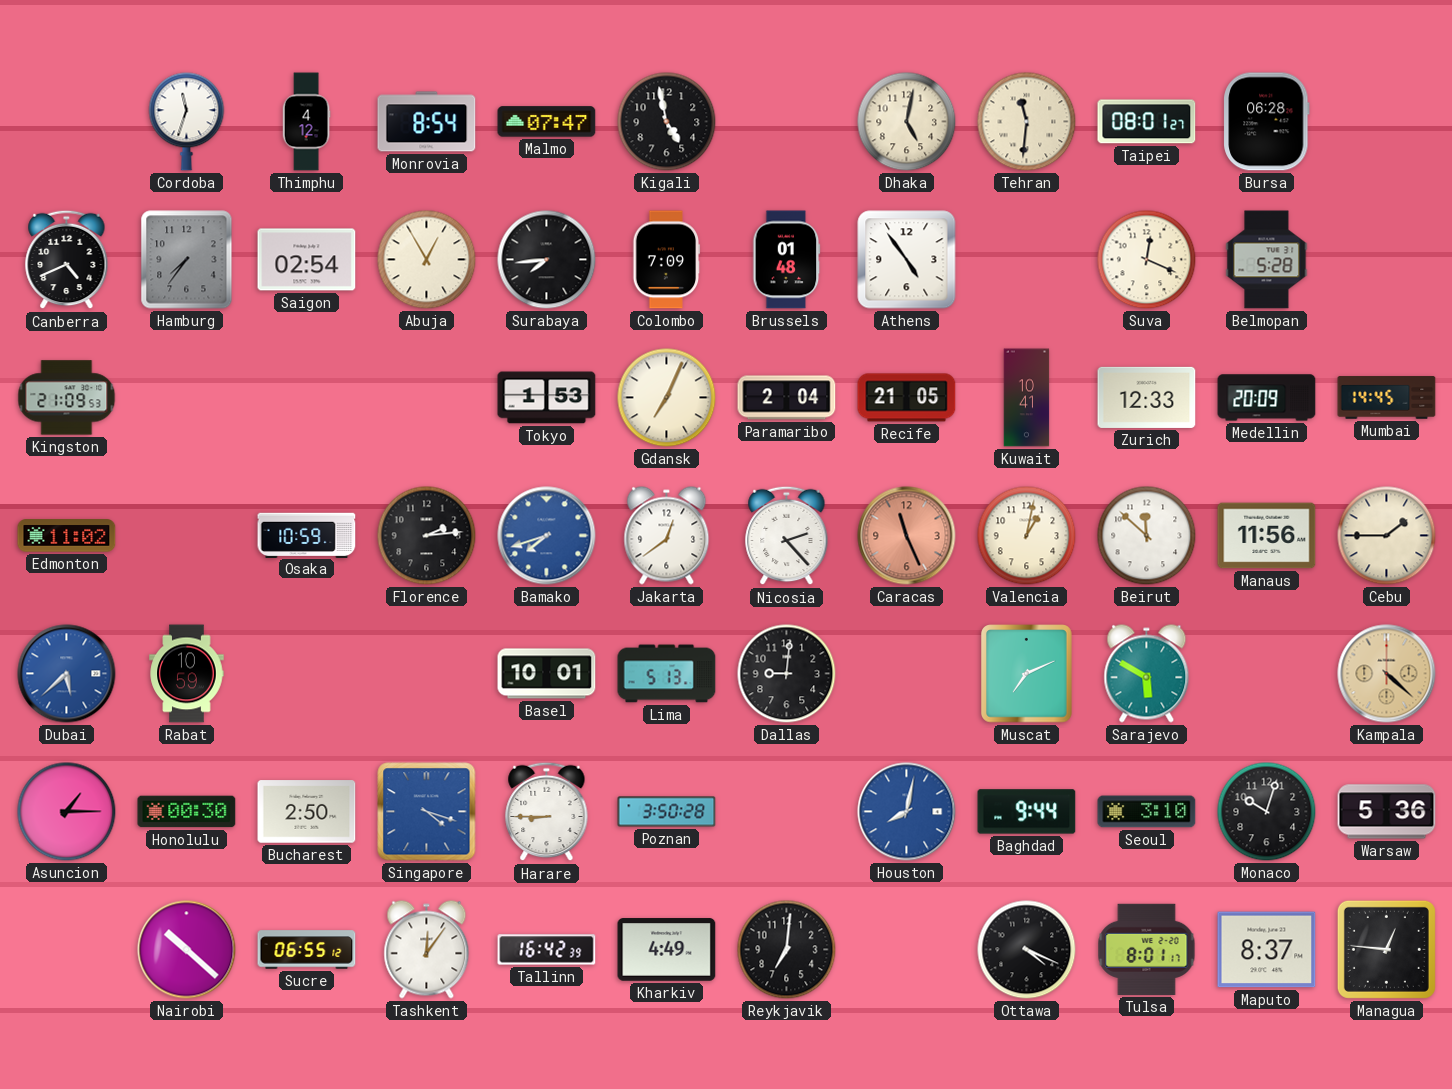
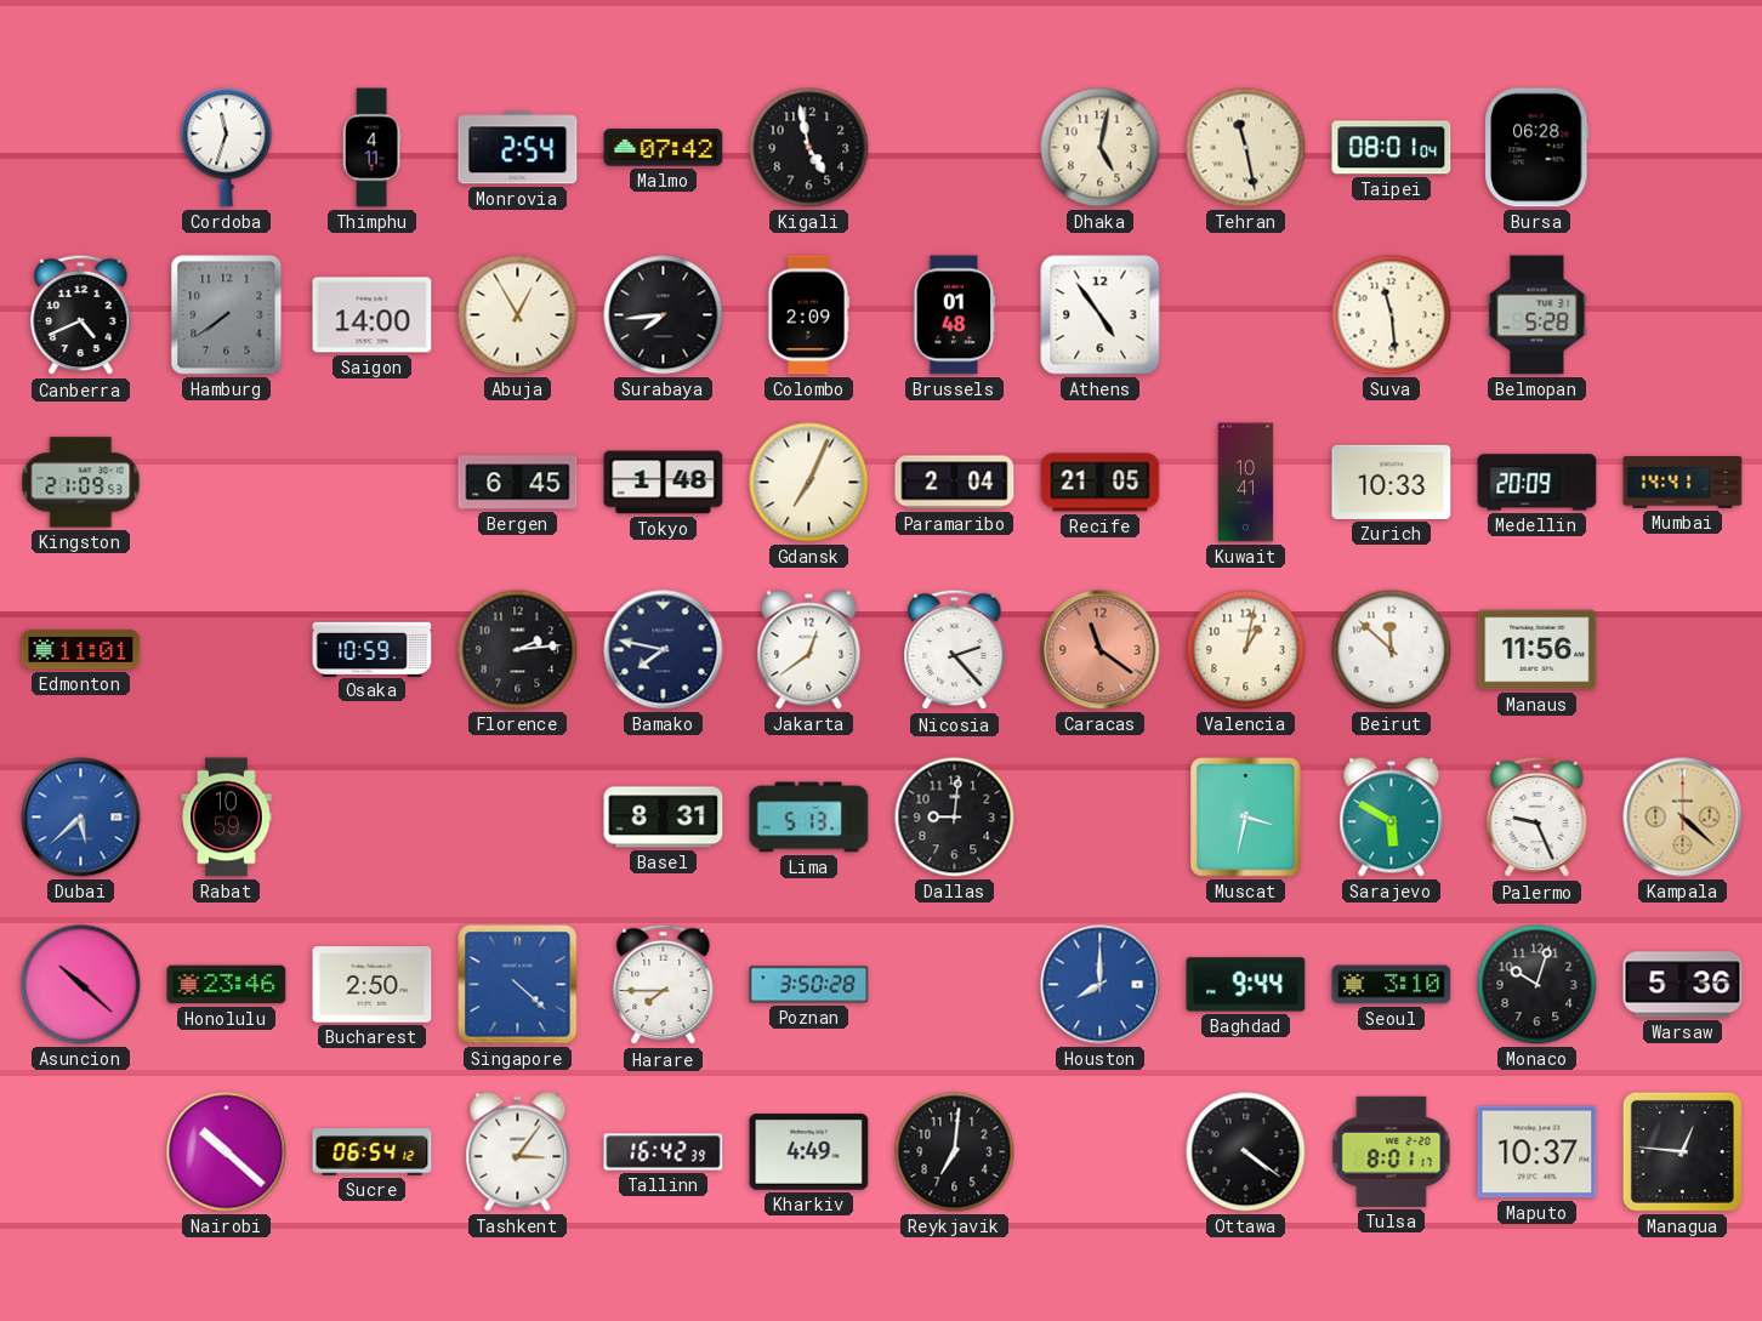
Thimphu: 4:12 -> 4:11
Monrovia: 8:54 -> 2:54
Malmo: 07:47 -> 07:42
Tehran: 11:31 -> 11:28
Taipei: 08:01:27 -> 08:01:04
Hamburg: 7:36 -> 7:39
Saigon: 02:54 -> 14:00
Colombo: 7:09 -> 2:09
Suva: 12:19 -> 11:29
Bergen: none -> 6:45
Tokyo: 1:53 -> 1:48
Zurich: 12:33 -> 10:33
Mumbai: 14:45 -> 14:41
Edmonton: 11:02 -> 11:01
Bamako: 7:42 -> 7:47
Bamako dial: blue -> navy
Caracas: 11:26 -> 11:21
Cebu: 1:45 -> none
Basel: 10:01 -> 8:31
Muscat: 7:11 -> 3:32
Palermo: none -> 9:26
Asuncion: 1:15 -> 10:22
Honolulu: 00:30 -> 23:46
Singapore: 4:18 -> 4:22
Harare: 8:45 -> 7:45
Houston: 8:02 -> 8:00
Sucre: 06:55 -> 06:54
Tashkent: 12:06 -> 3:06
Ottawa: 4:19 -> 4:21
Maputo: 8:37 -> 10:37
